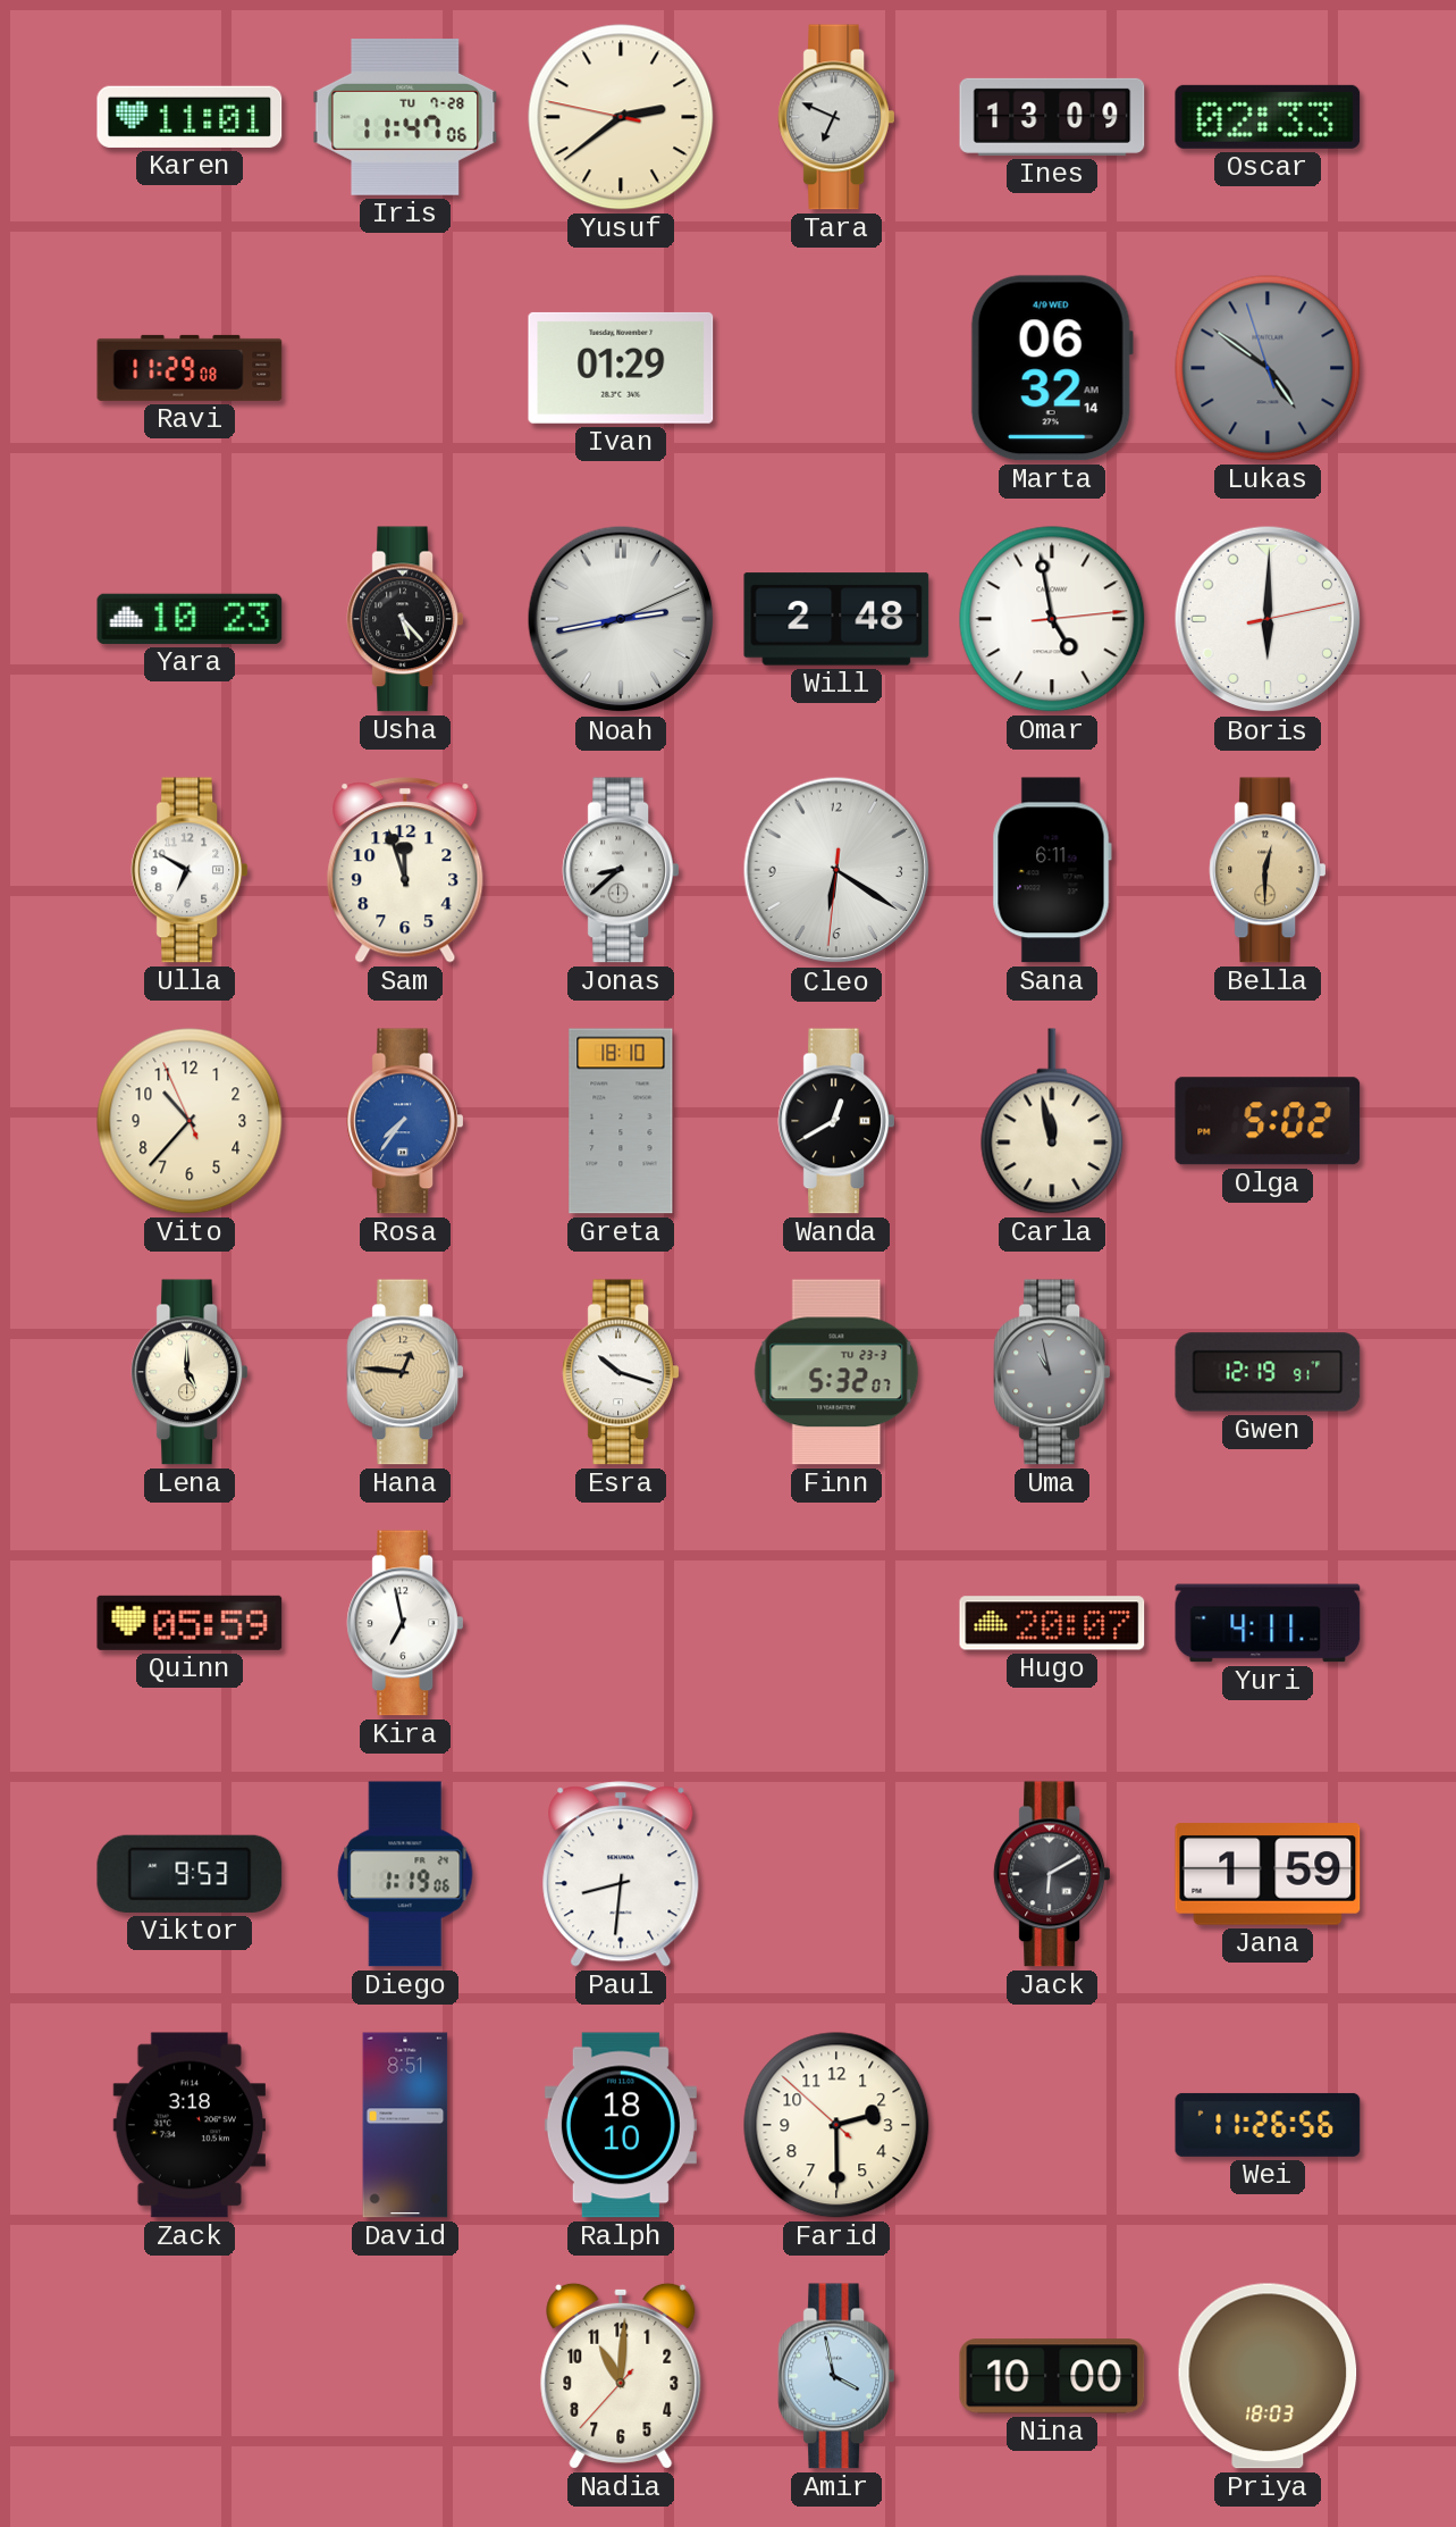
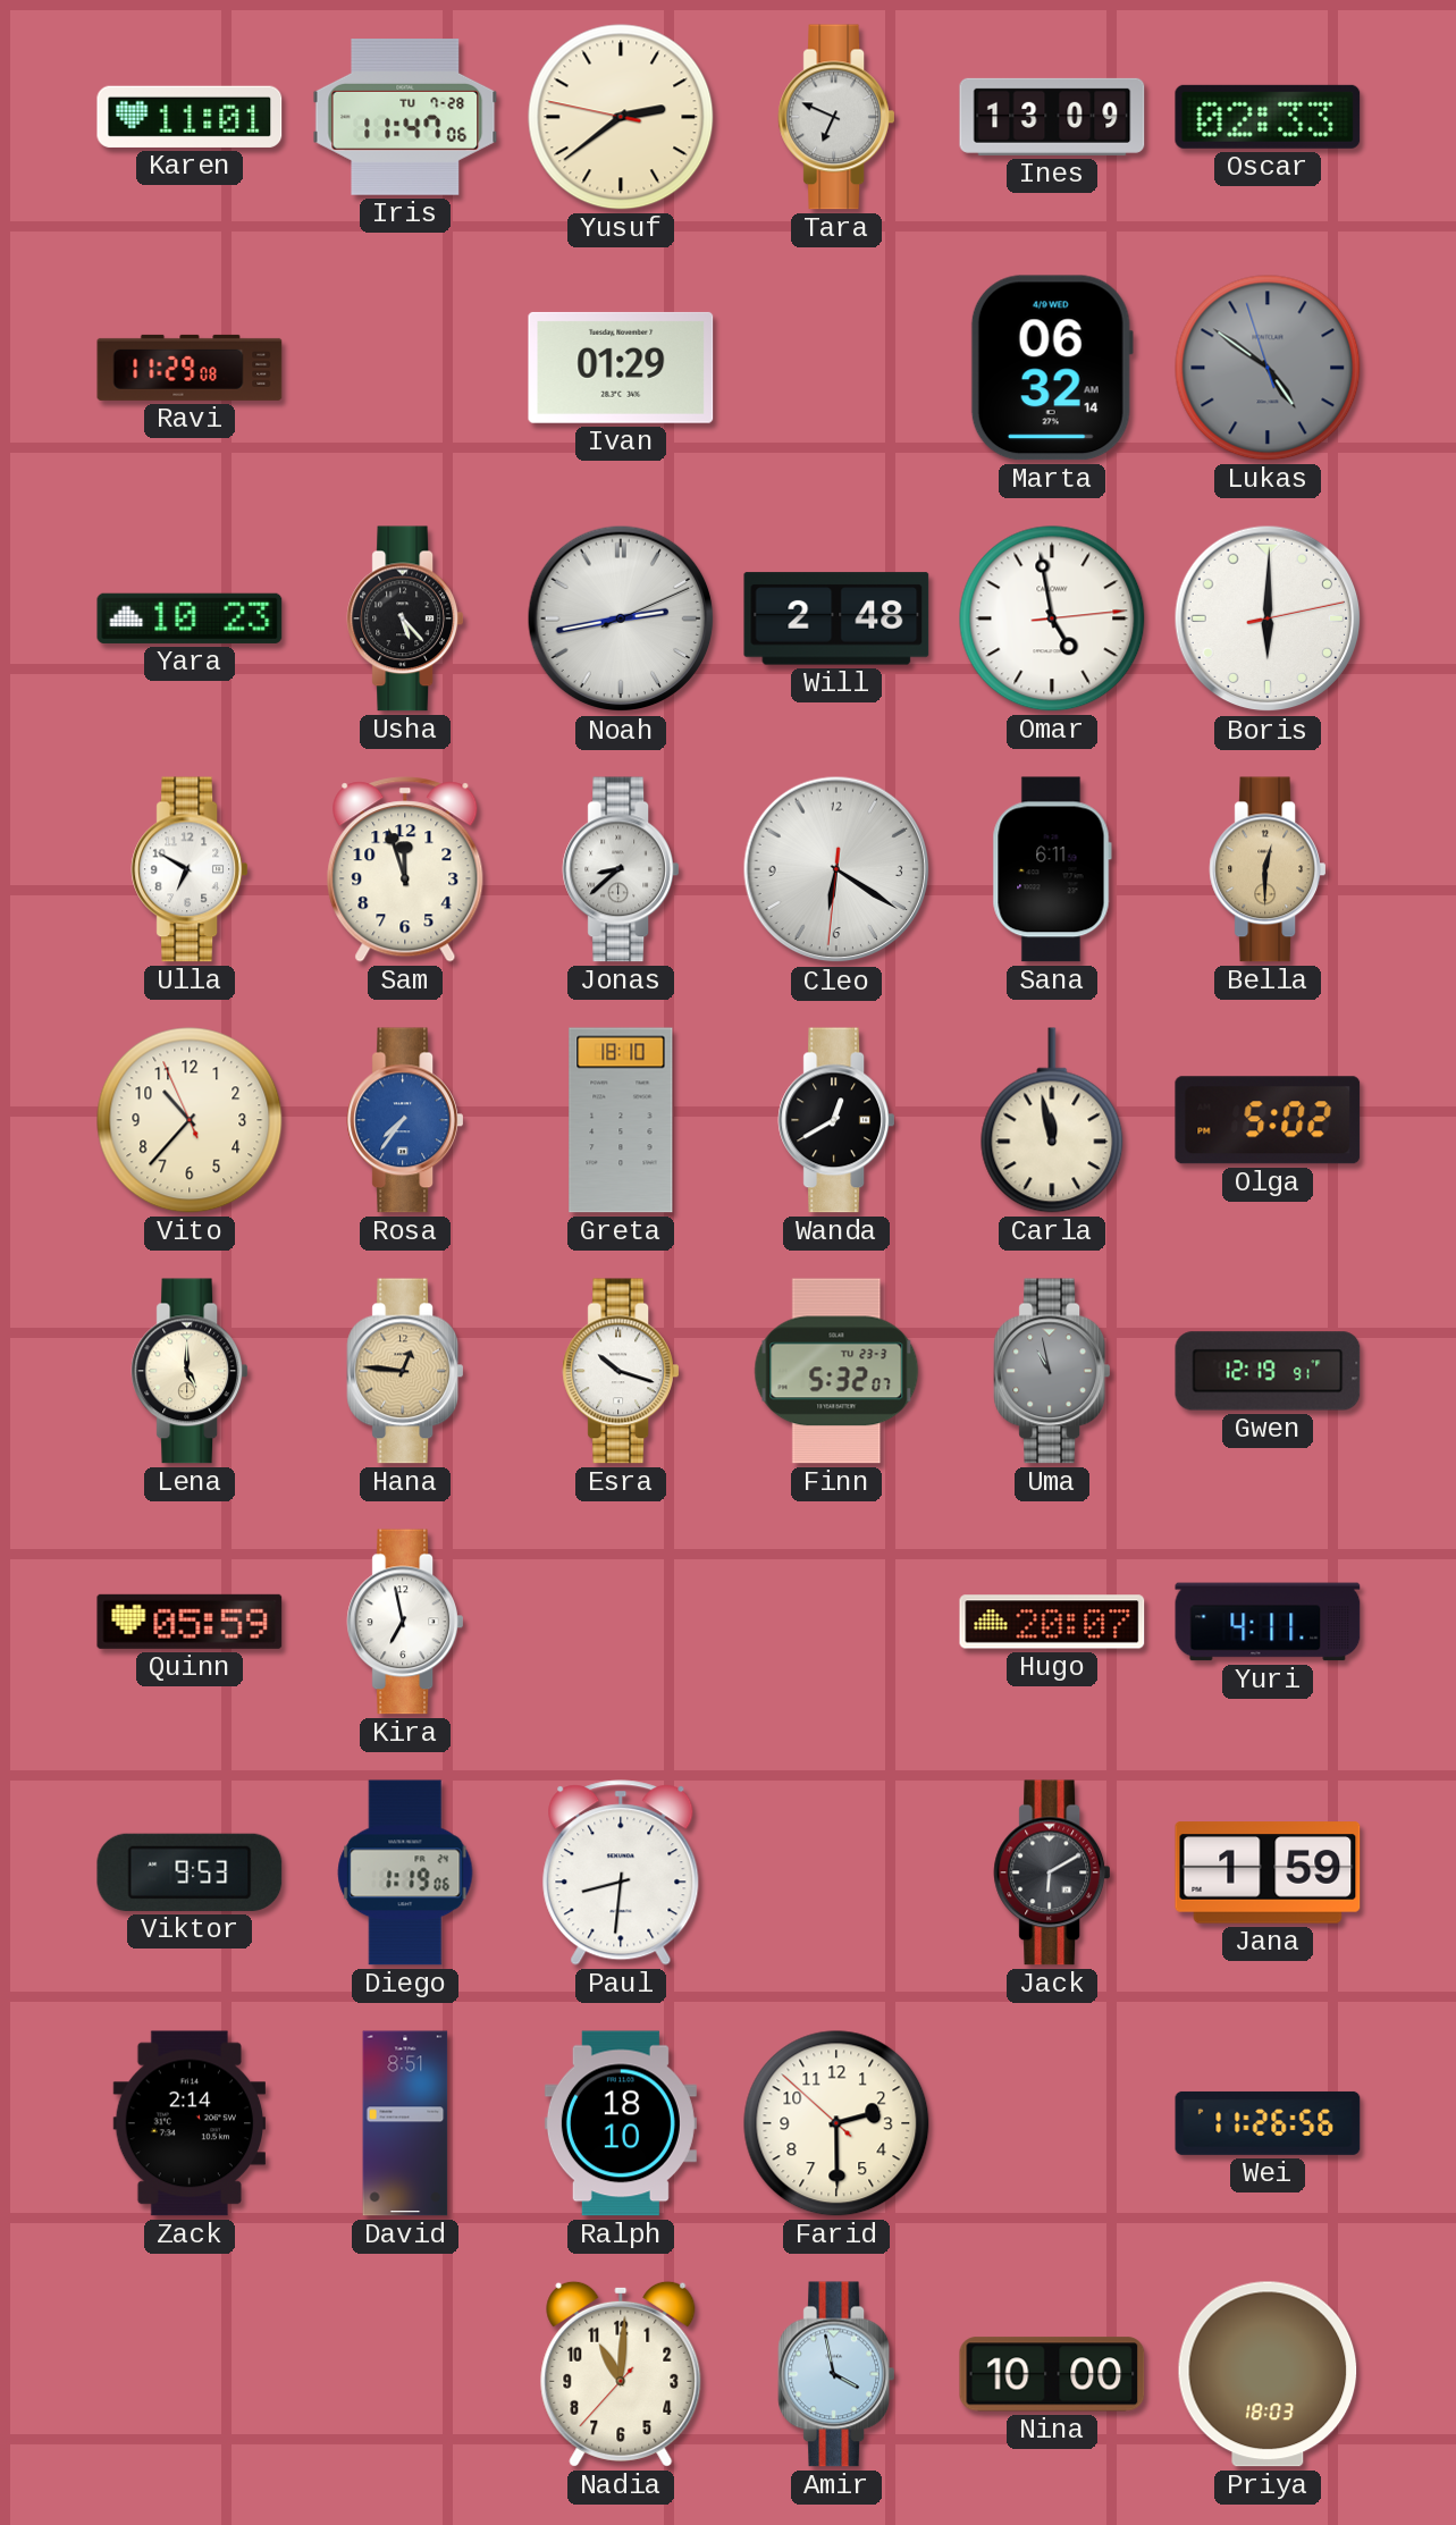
Zack: 3:18 -> 2:14
